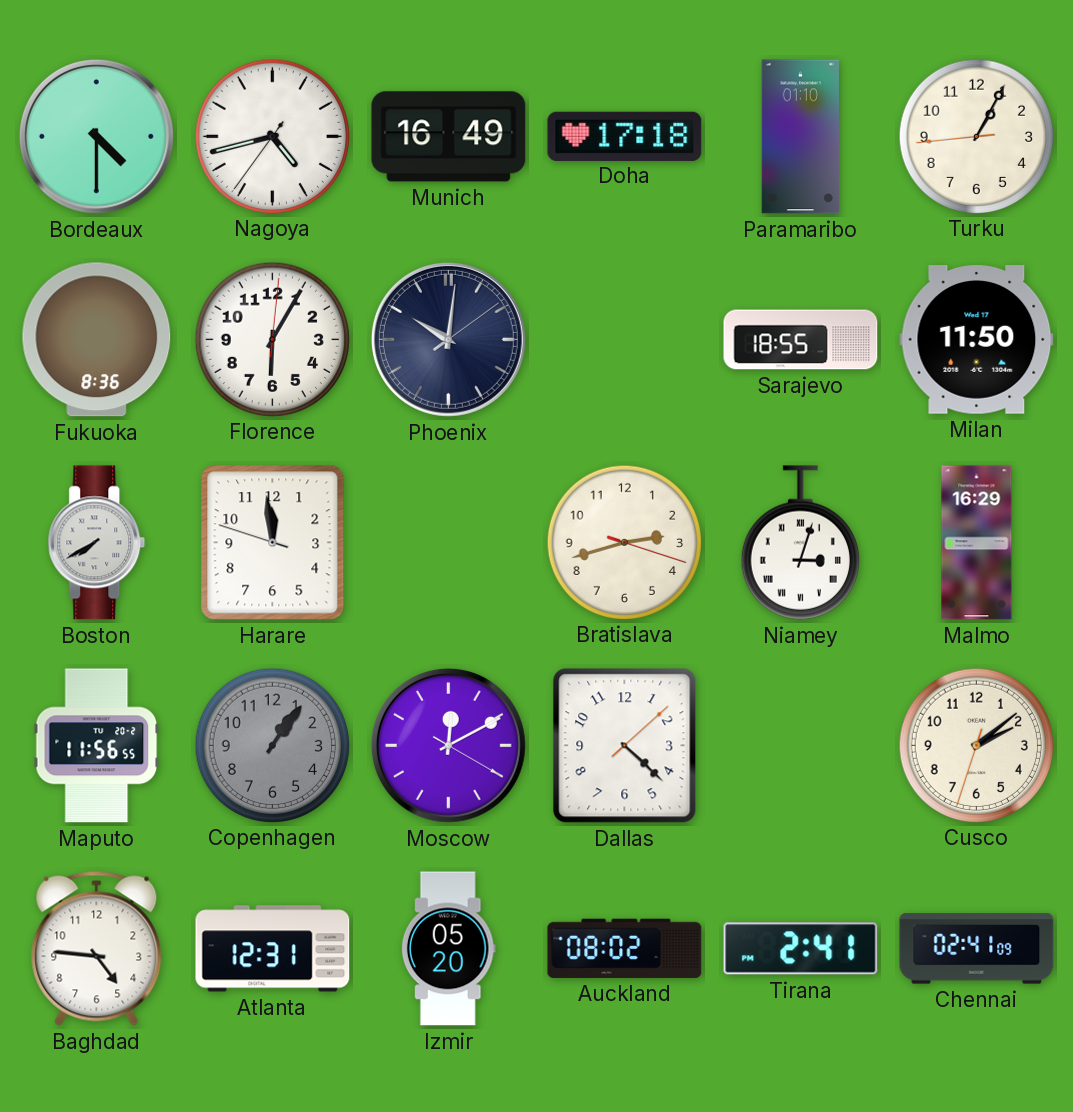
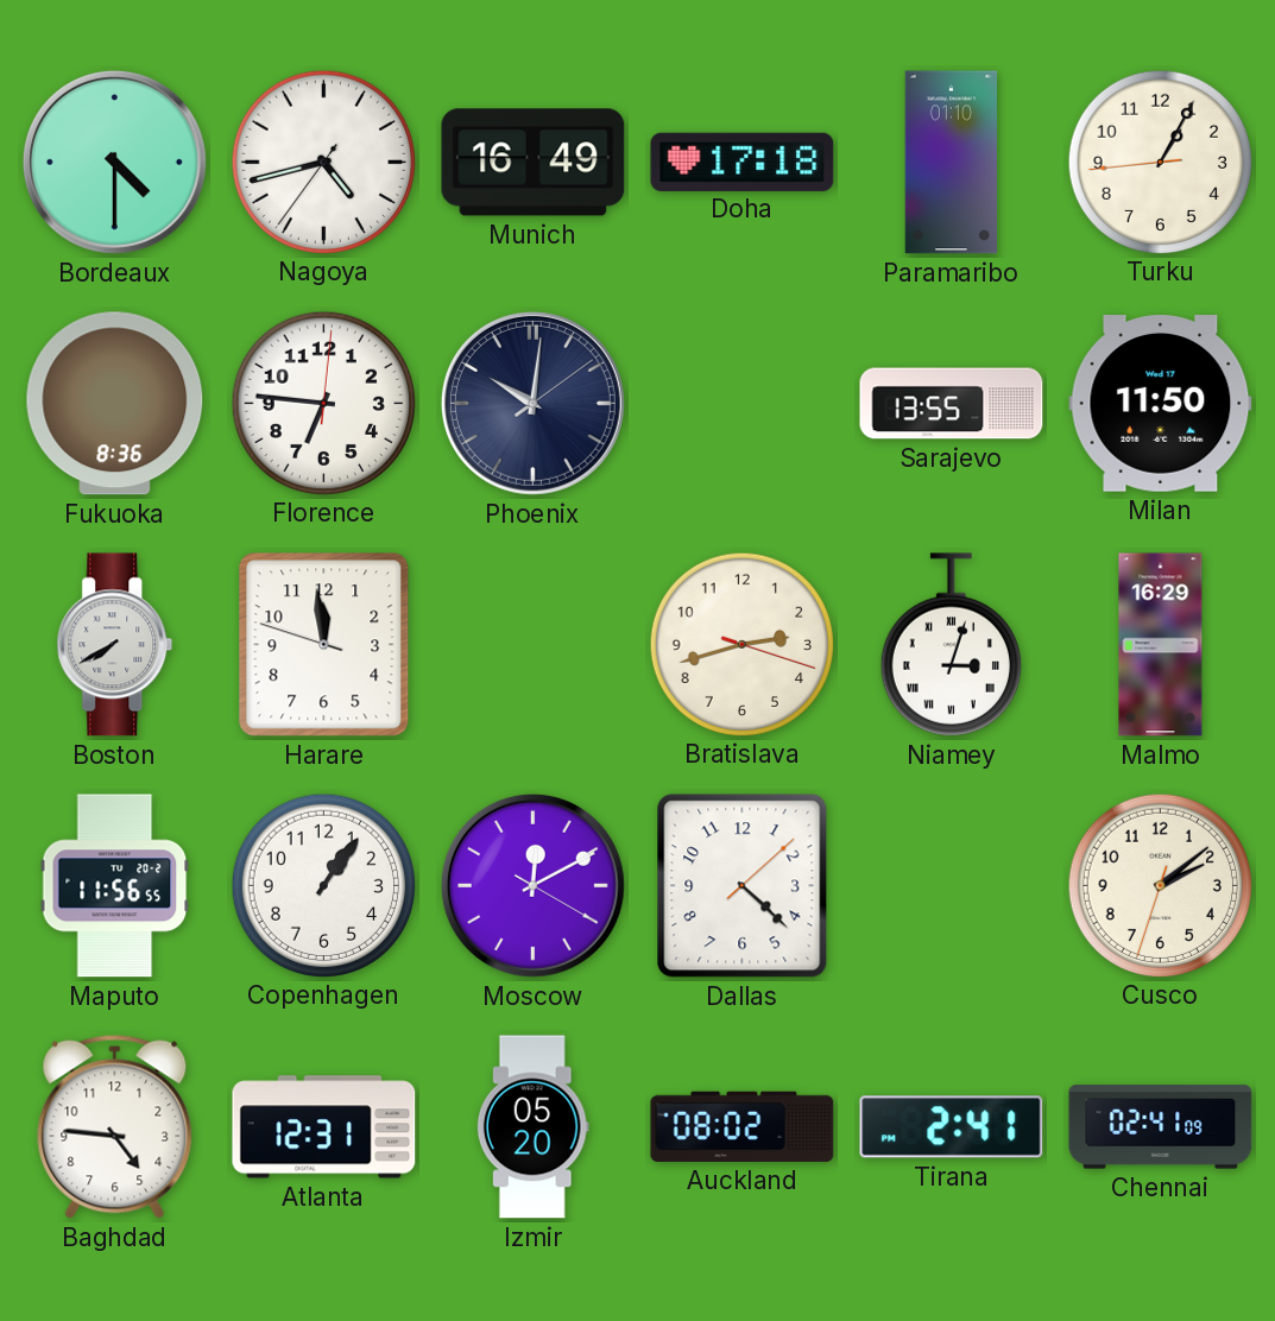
Florence: 6:05 -> 6:46
Sarajevo: 18:55 -> 13:55
Copenhagen dial: grey -> white
